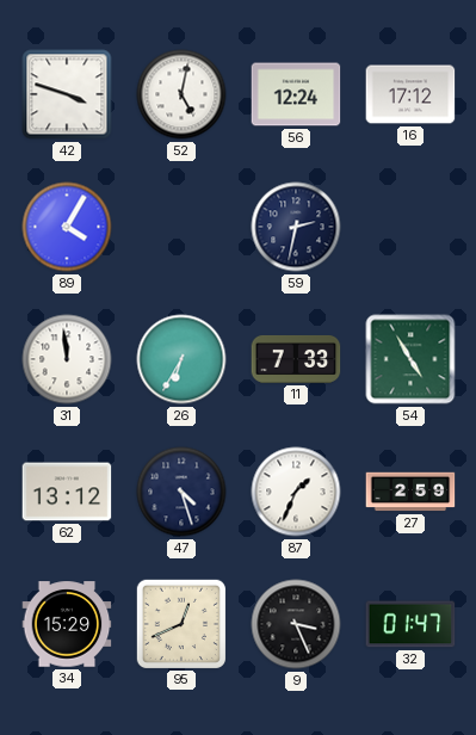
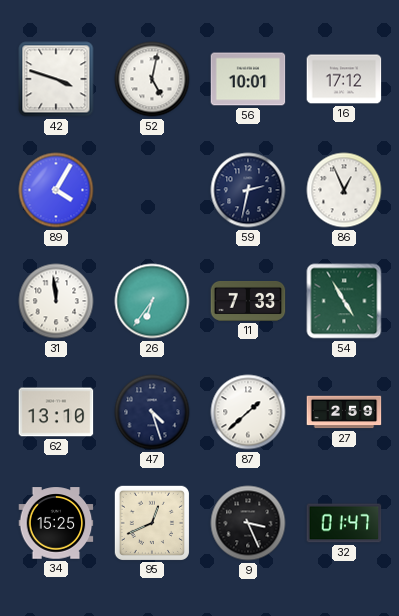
56: 12:24 -> 10:01
86: none -> 12:56
26: 6:35 -> 6:36
62: 13:12 -> 13:10
87: 1:34 -> 1:38
34: 15:29 -> 15:25
